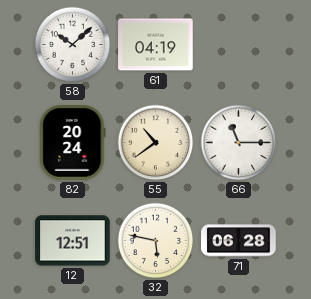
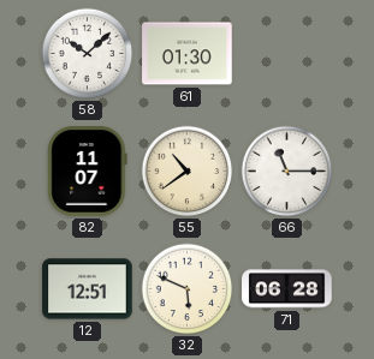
61: 04:19 -> 01:30
82: 20:24 -> 11:07
32: 5:47 -> 5:49
